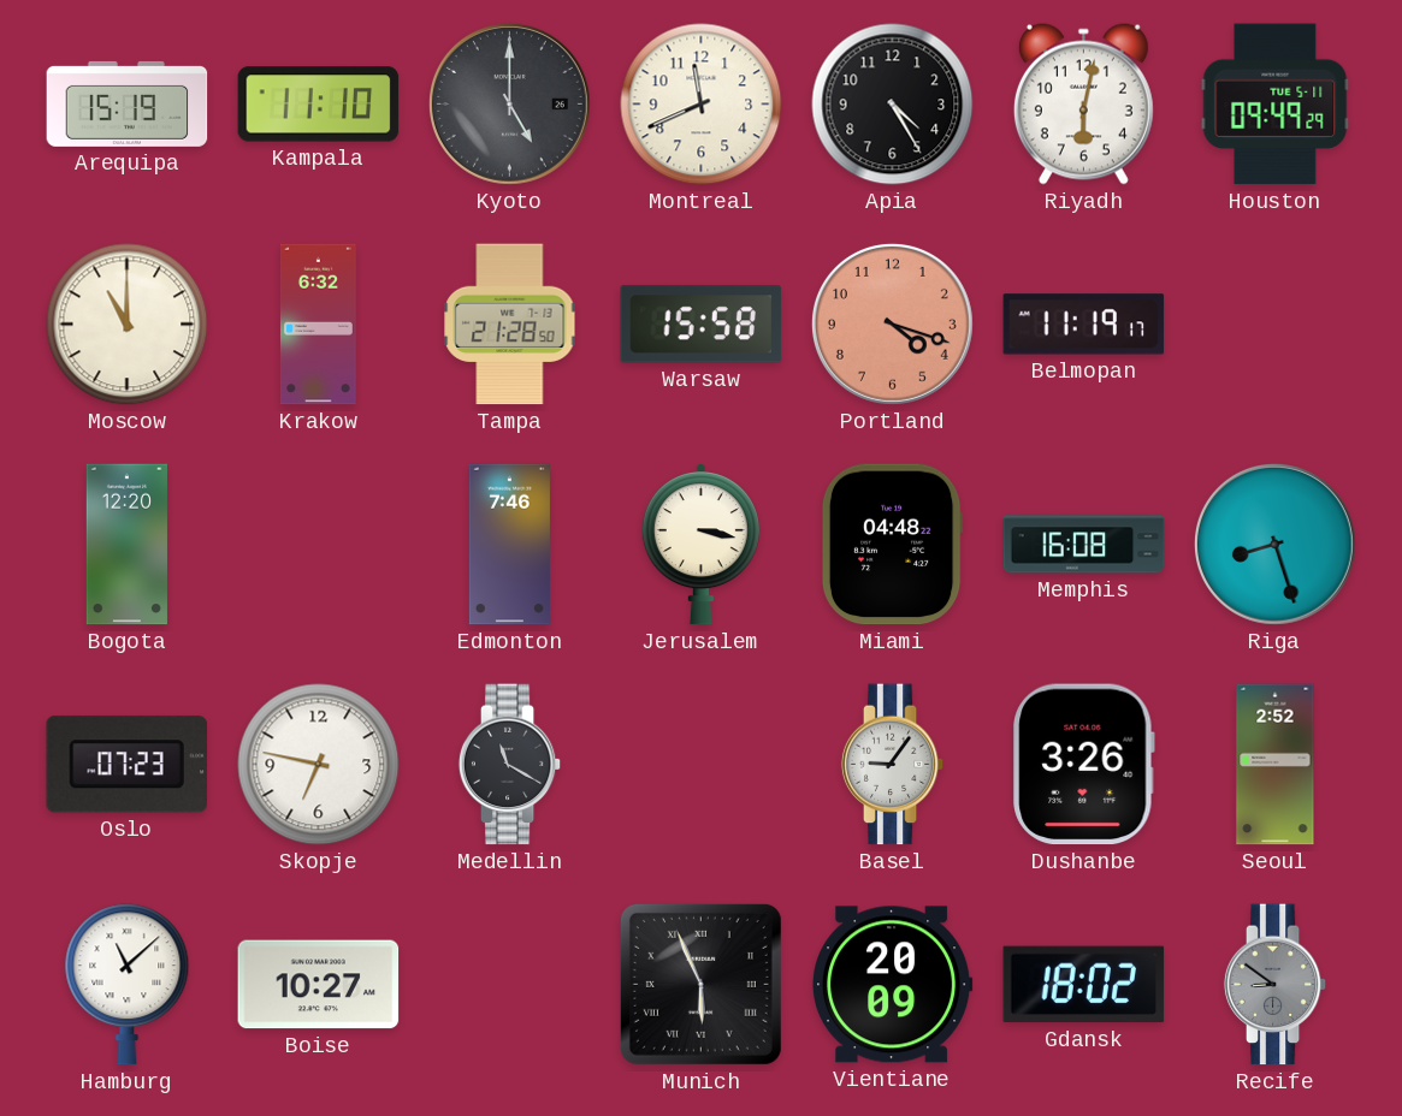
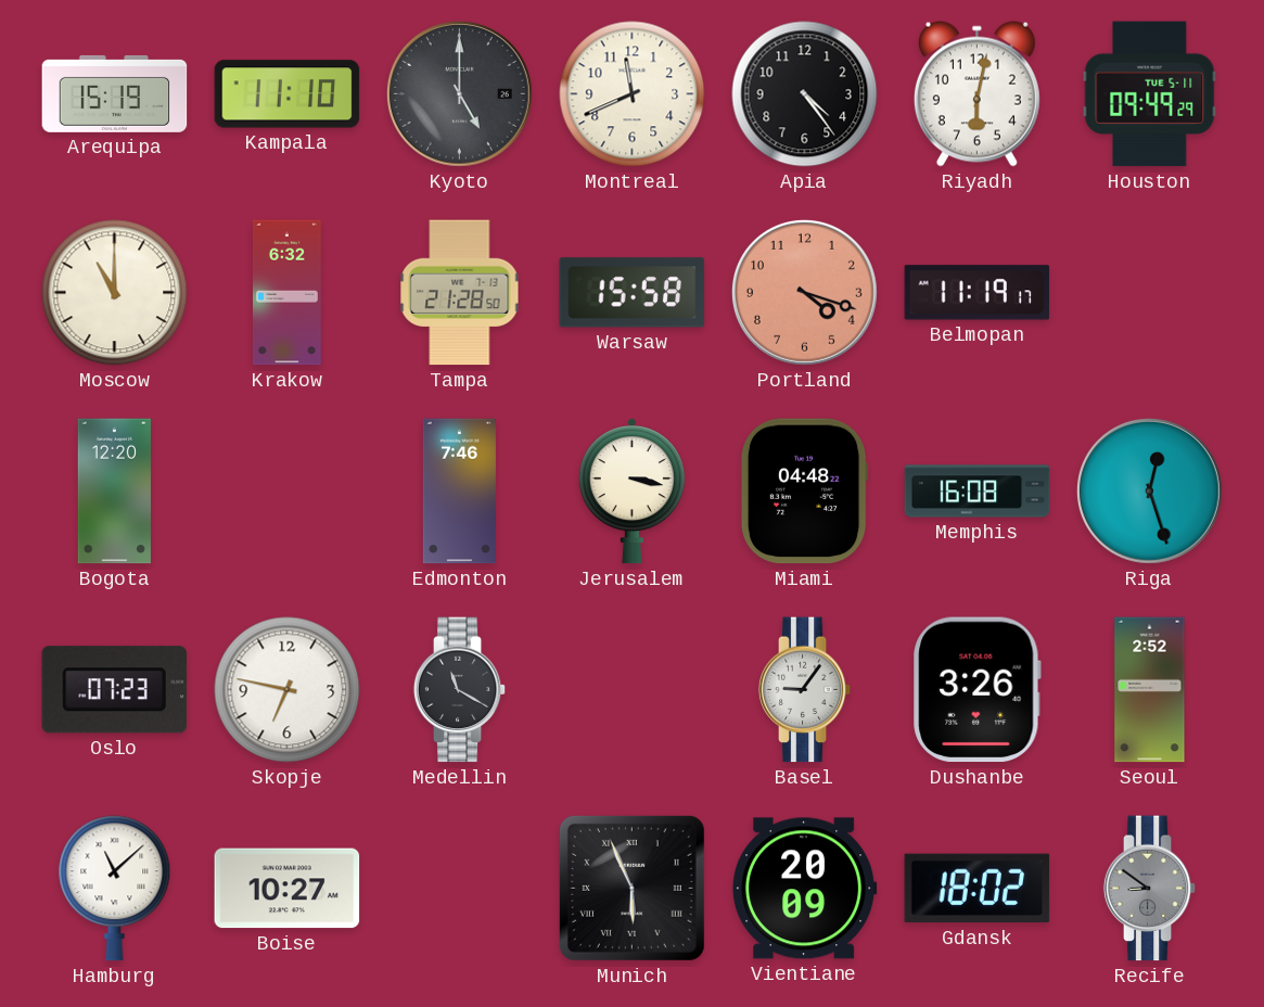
Apia: 4:25 -> 4:24
Riga: 8:27 -> 12:27
